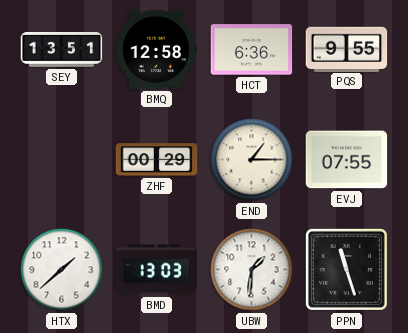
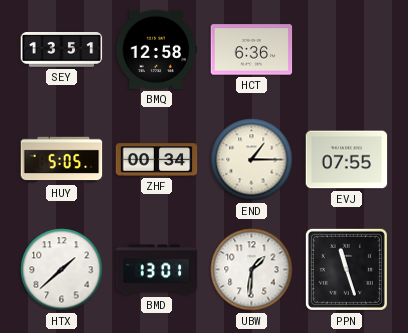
PQS: 9:55 -> none
HUY: none -> 5:05
ZHF: 00:29 -> 00:34
BMD: 13:03 -> 13:01
